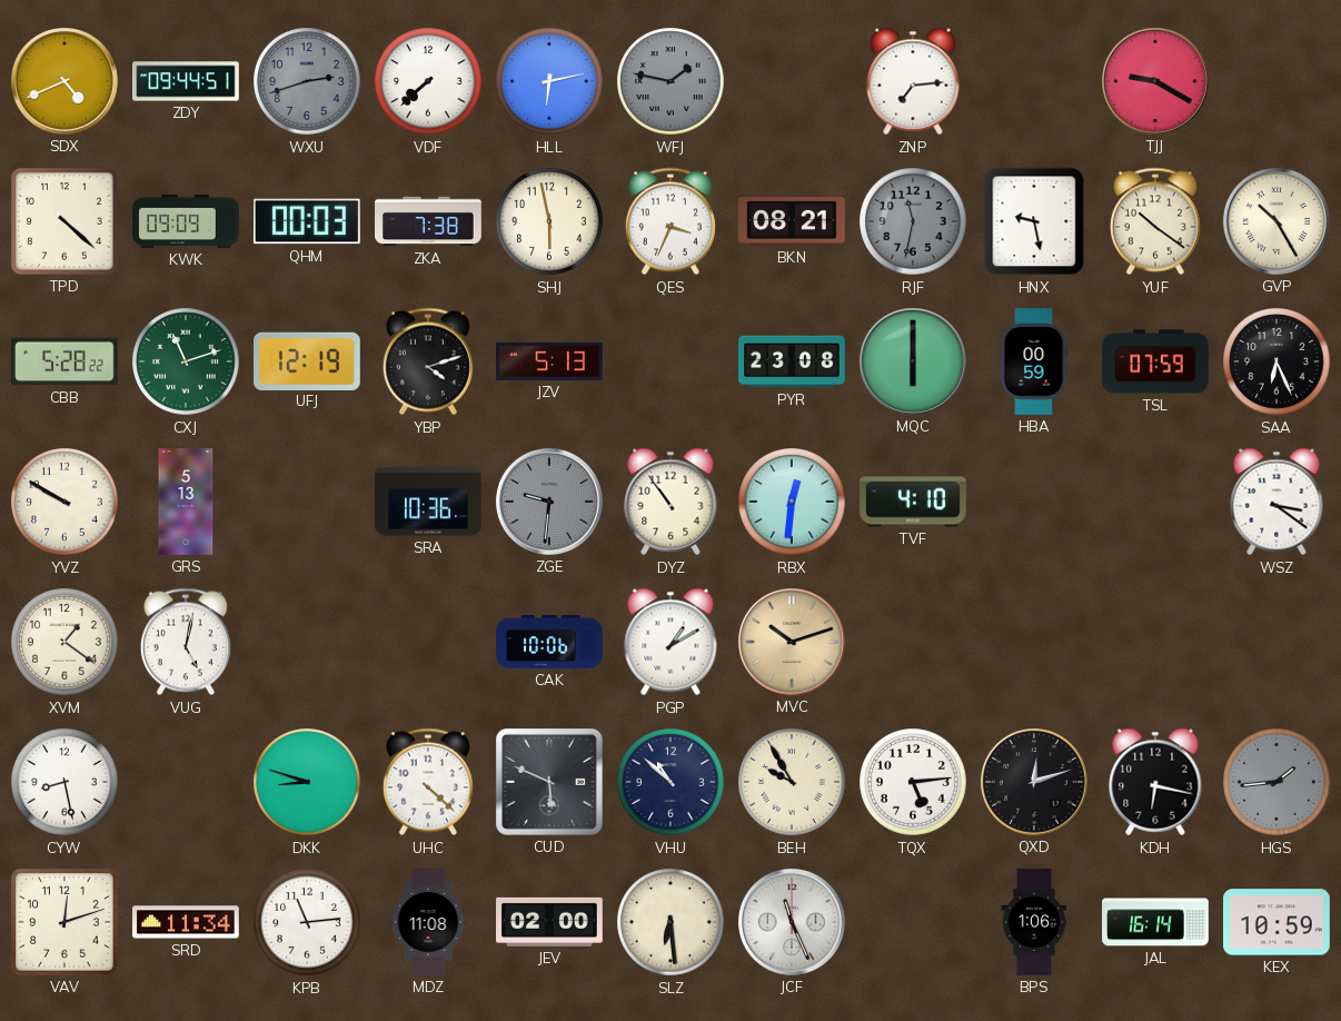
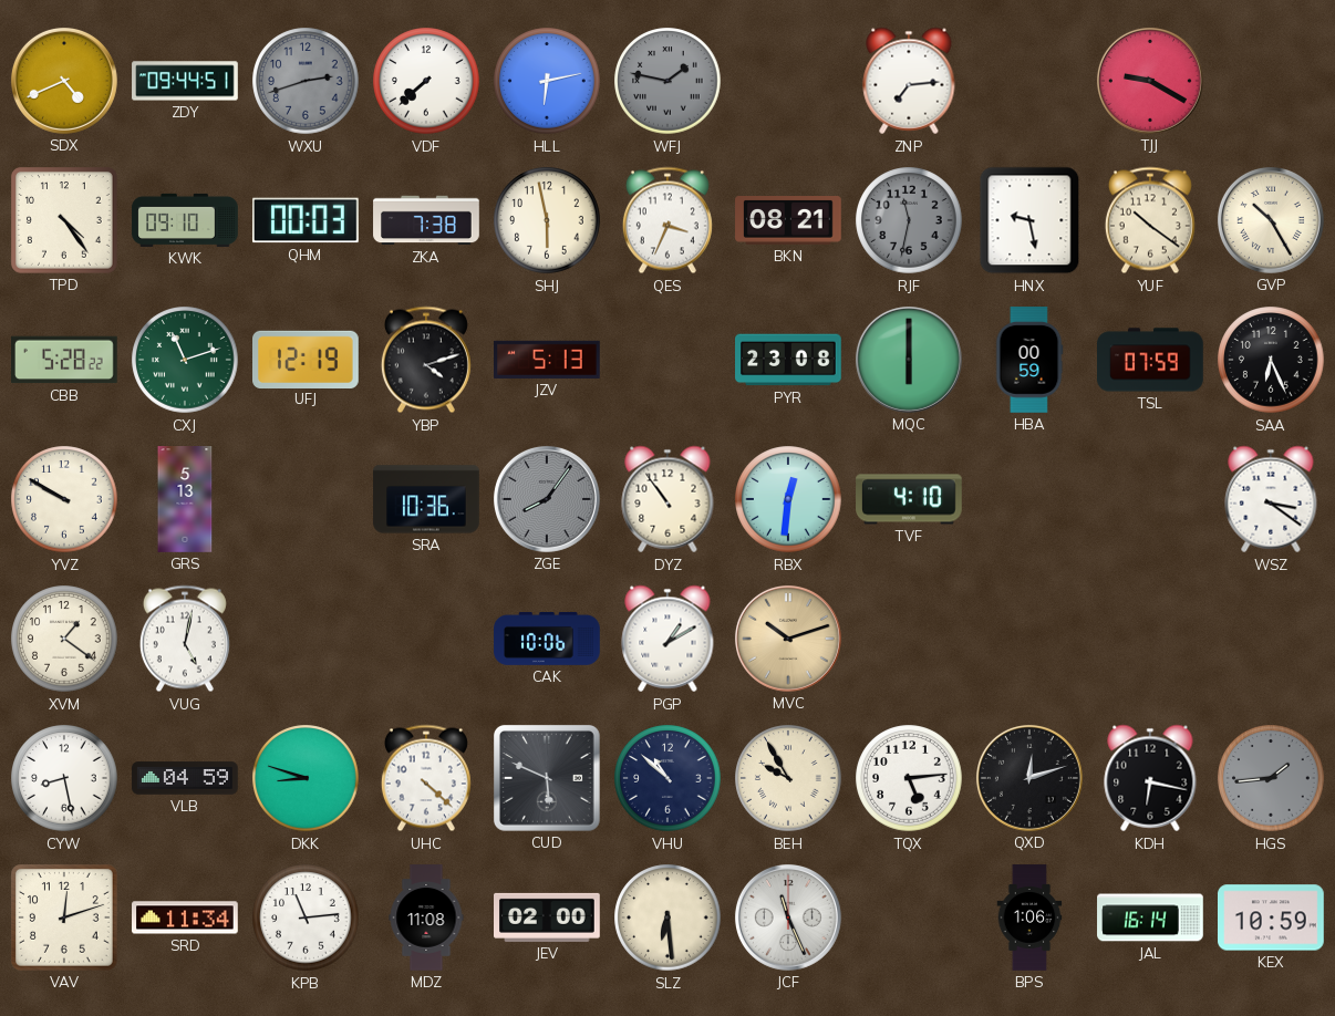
TPD: 4:22 -> 4:24
KWK: 09:09 -> 09:10
ZGE: 9:31 -> 8:06
VLB: none -> 04:59
